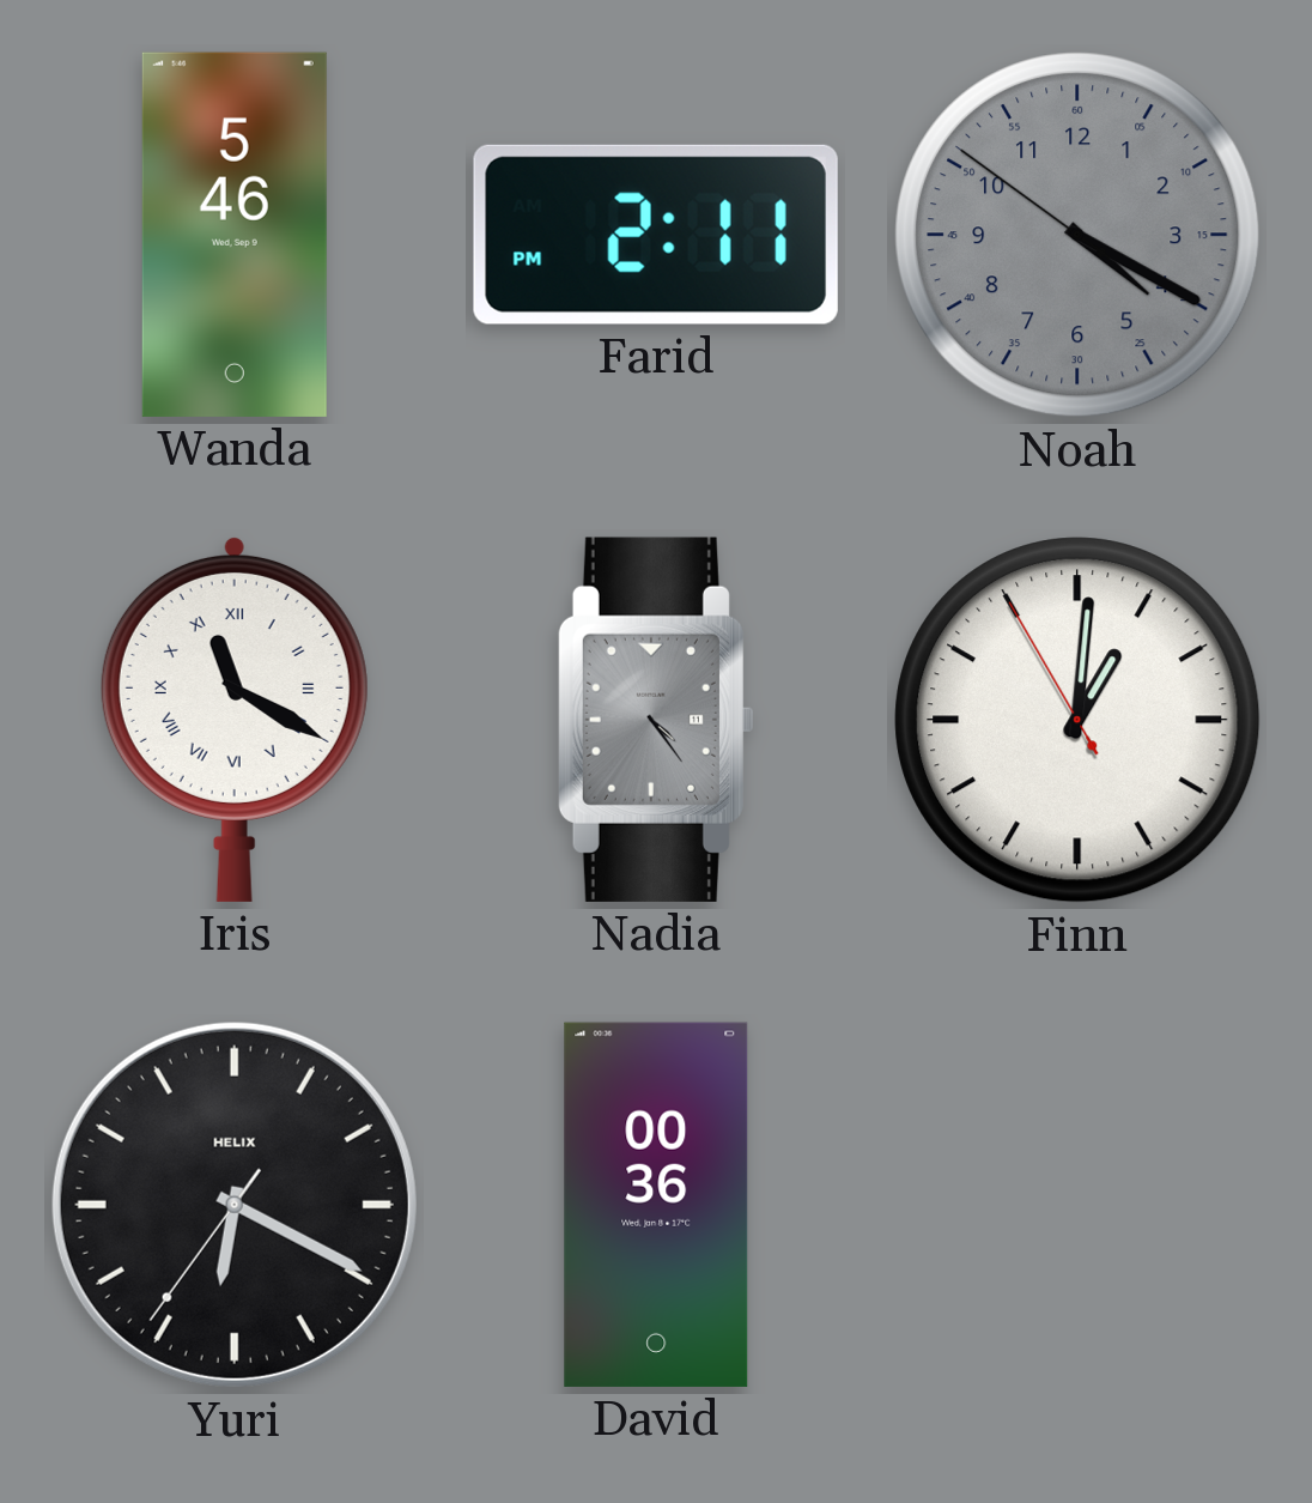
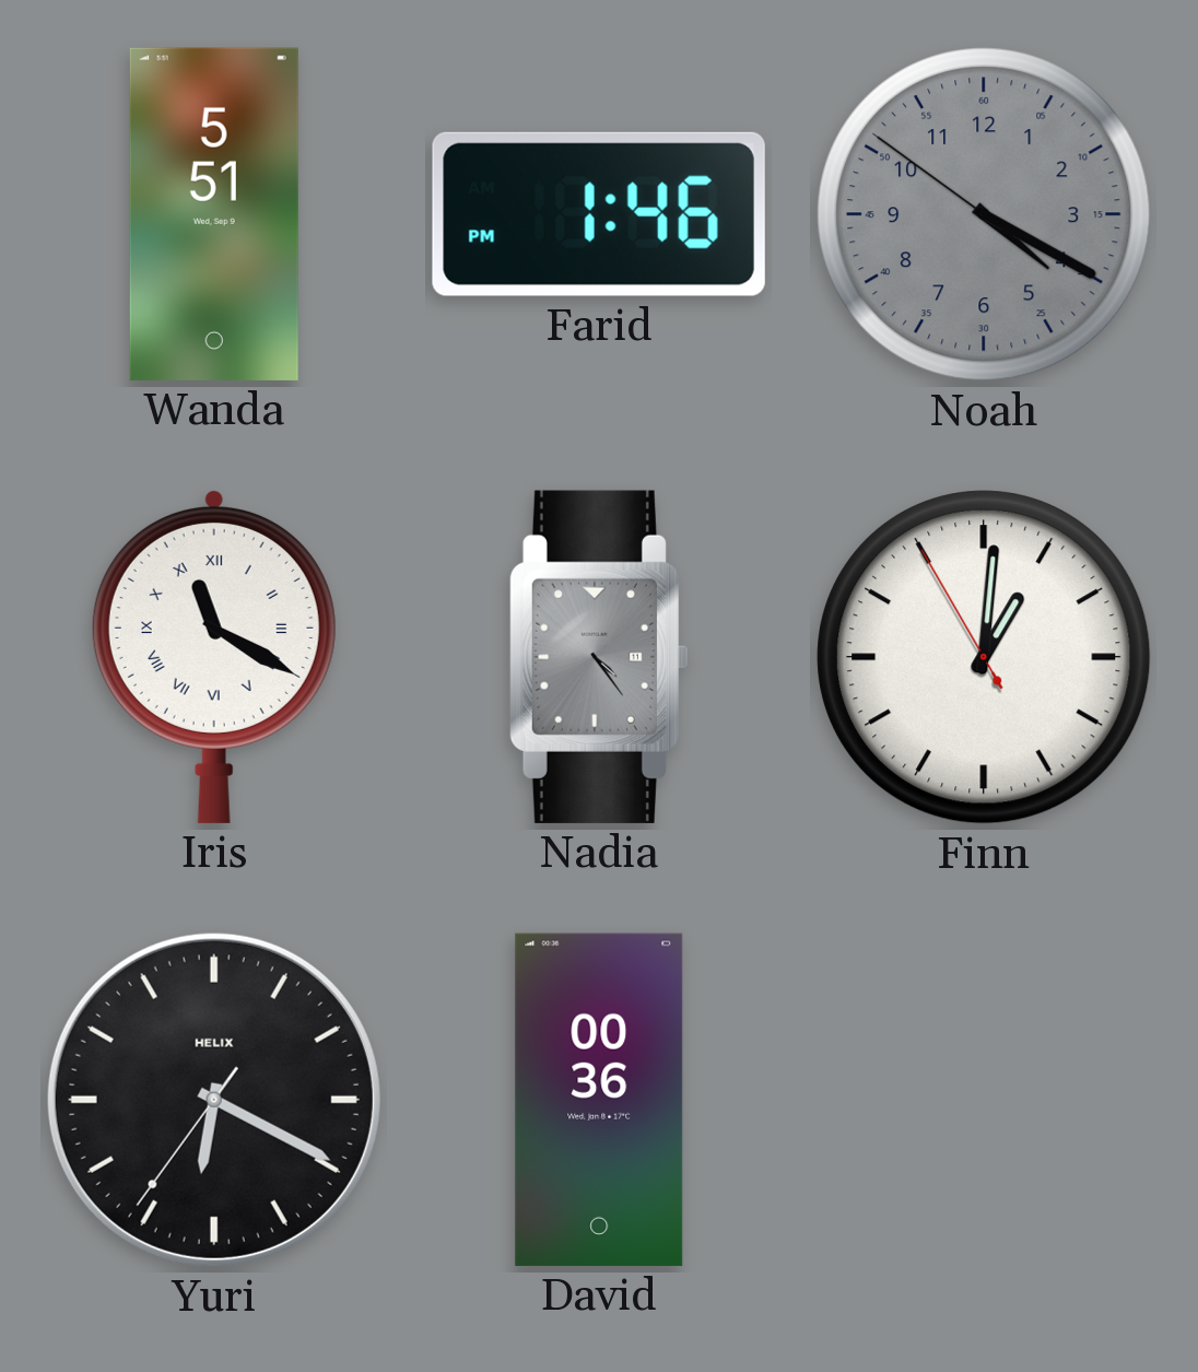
Wanda: 5:46 -> 5:51
Farid: 2:11 -> 1:46
